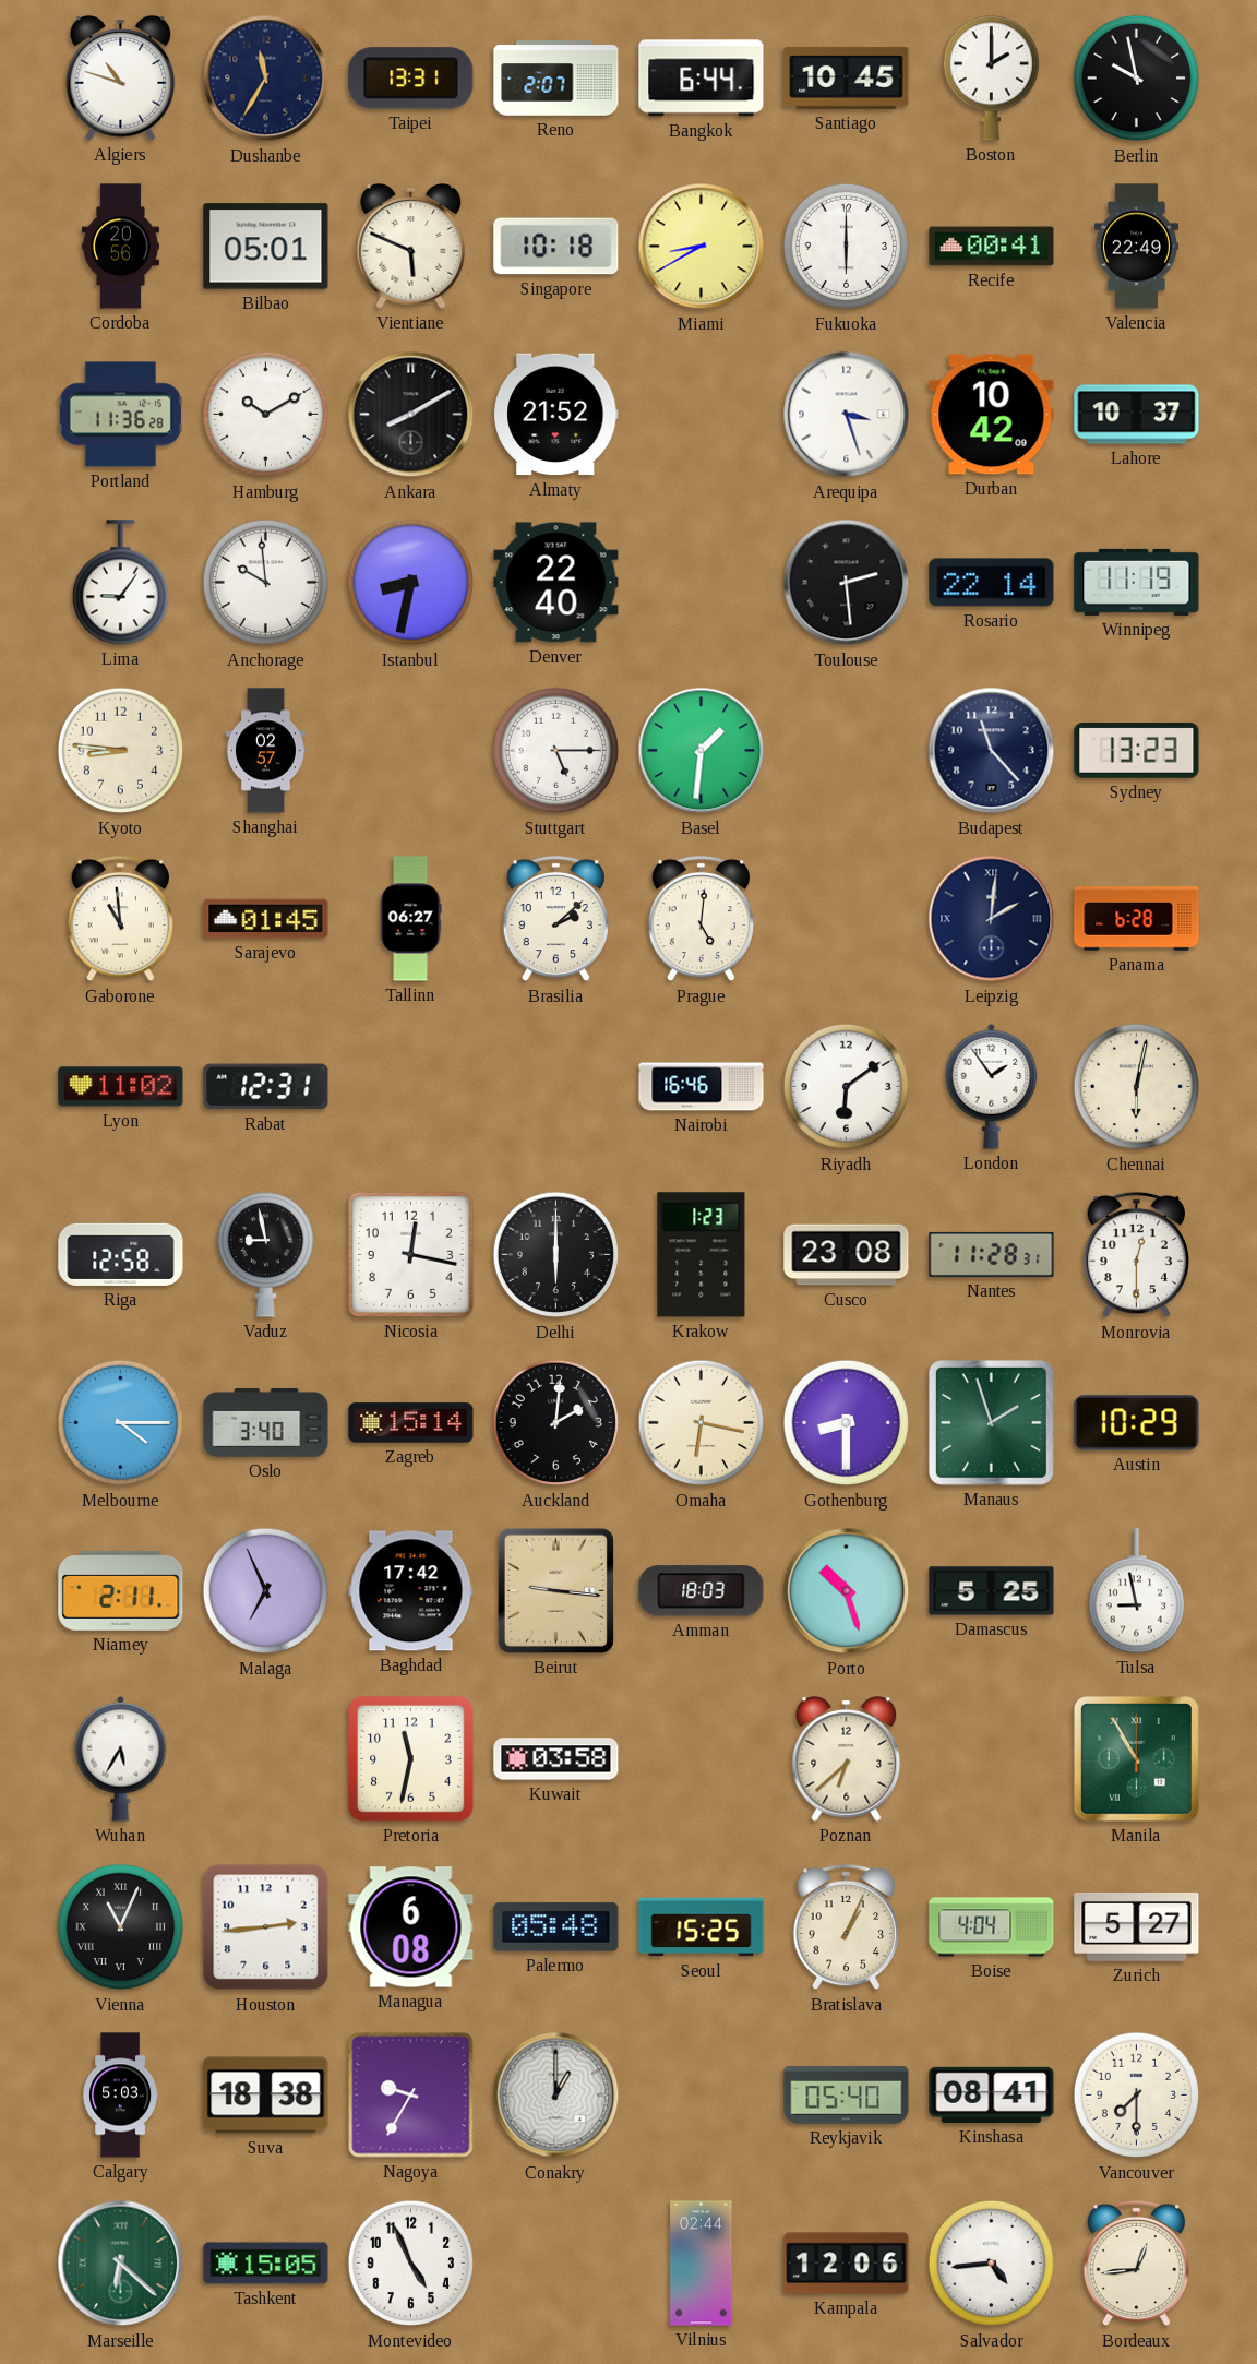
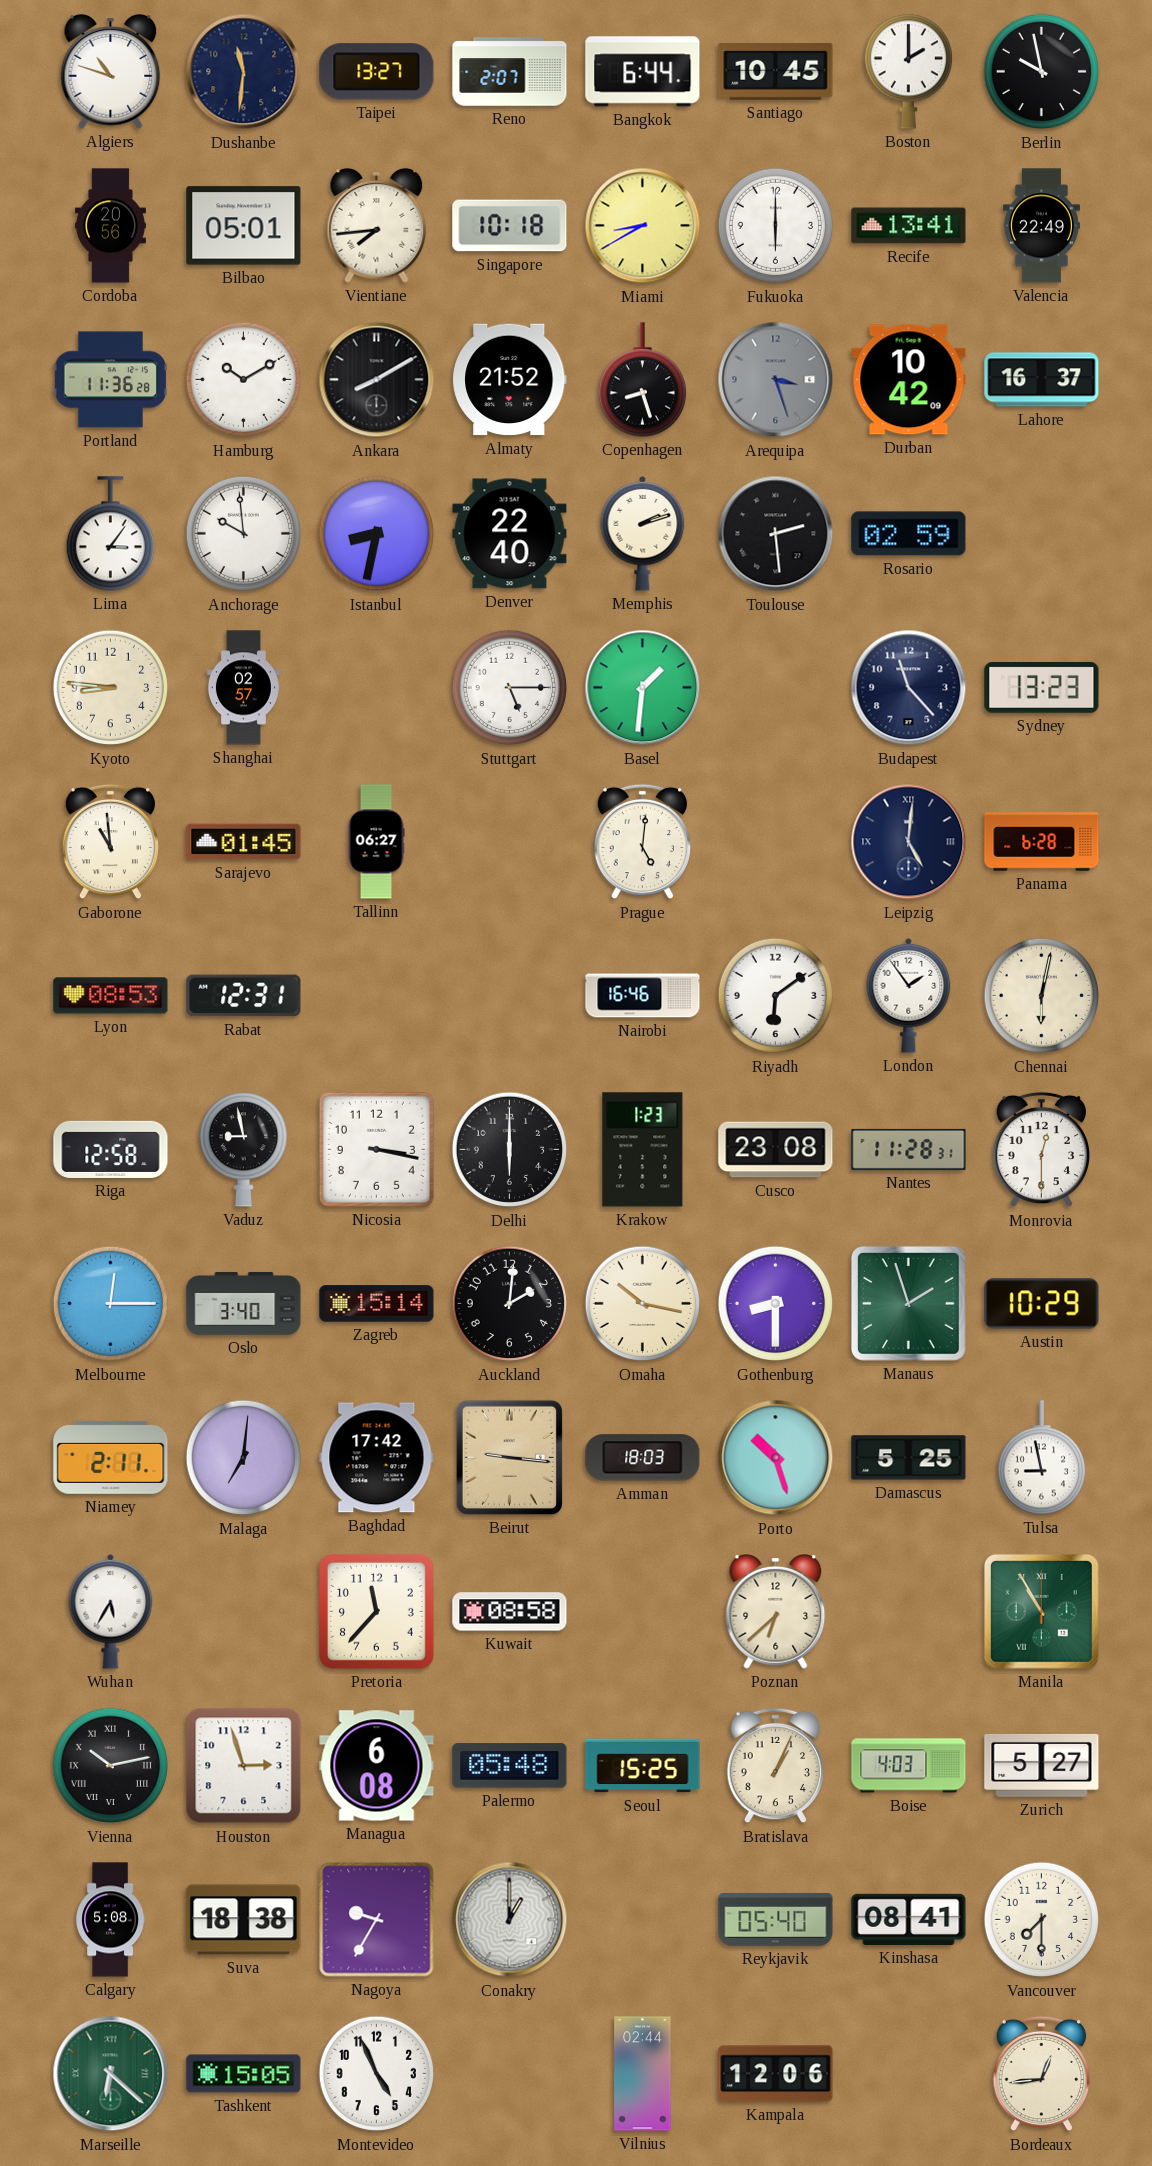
Dushanbe: 11:35 -> 11:31
Taipei: 13:31 -> 13:27
Vientiane: 5:49 -> 7:44
Recife: 00:41 -> 13:41
Copenhagen: none -> 8:27
Arequipa dial: white -> grey
Lahore: 10:37 -> 16:37
Lima: 9:06 -> 3:06
Memphis: none -> 2:12
Rosario: 22:14 -> 02:59
Winnipeg: 11:19 -> none
Brasilia: 2:08 -> none
Leipzig: 2:01 -> 5:01
Lyon: 11:02 -> 08:53
Nicosia: 12:17 -> 3:17
Melbourne: 4:15 -> 12:15
Omaha: 6:17 -> 10:17
Malaga: 6:56 -> 7:01
Pretoria: 11:32 -> 11:37
Kuwait: 03:58 -> 08:58
Vienna: 11:04 -> 10:13
Houston: 2:44 -> 2:57
Boise: 4:04 -> 4:03
Calgary: 5:03 -> 5:08
Salvador: 4:44 -> none
